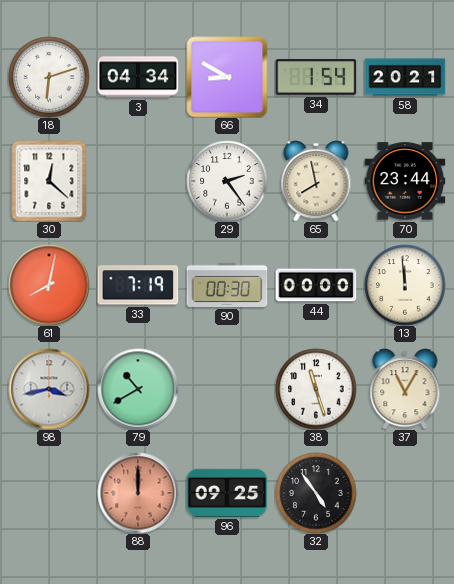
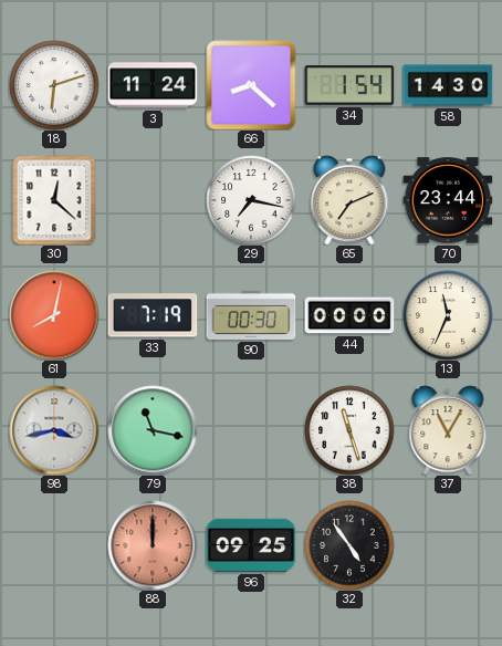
3: 04:34 -> 11:24
66: 8:50 -> 8:22
58: 20:21 -> 14:30
29: 2:24 -> 7:17
65: 7:58 -> 7:11
13: 11:59 -> 11:34
79: 10:40 -> 11:17
